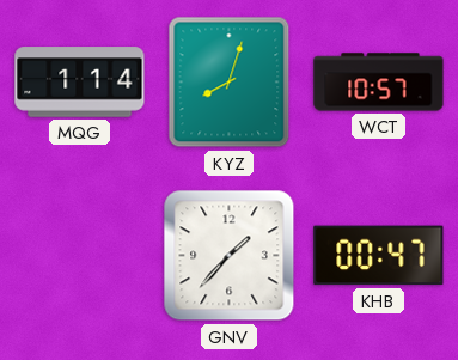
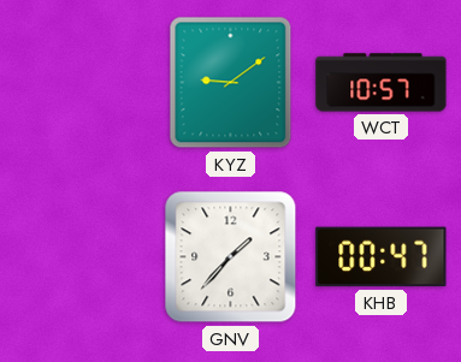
MQG: 1:14 -> none
KYZ: 8:03 -> 9:09
